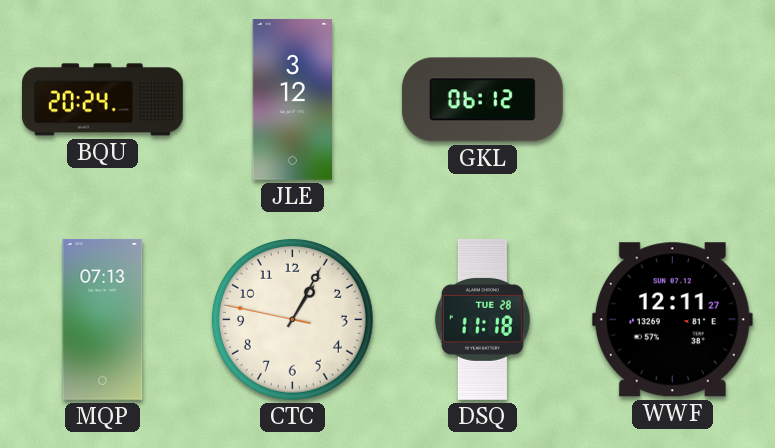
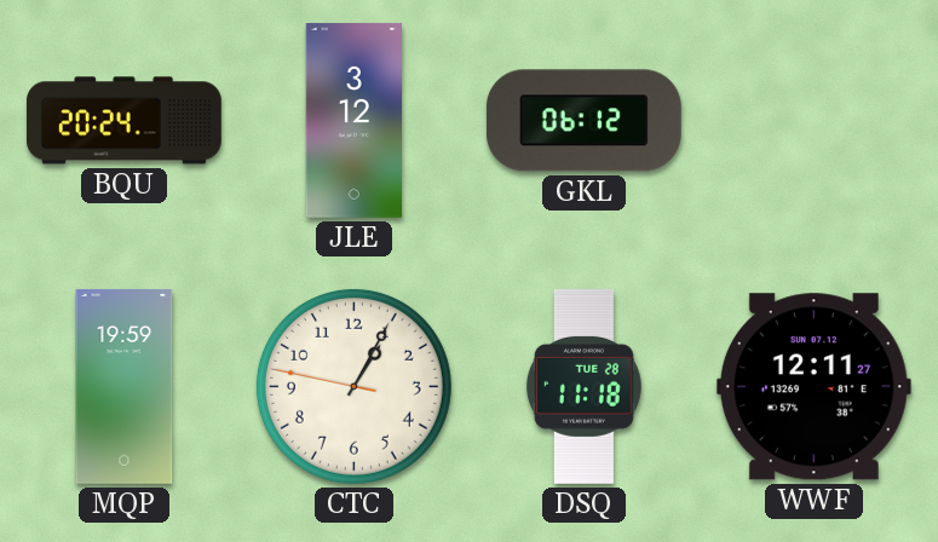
MQP: 07:13 -> 19:59
